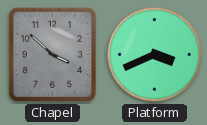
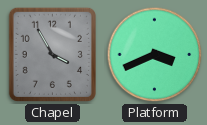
Chapel: 3:52 -> 3:55
